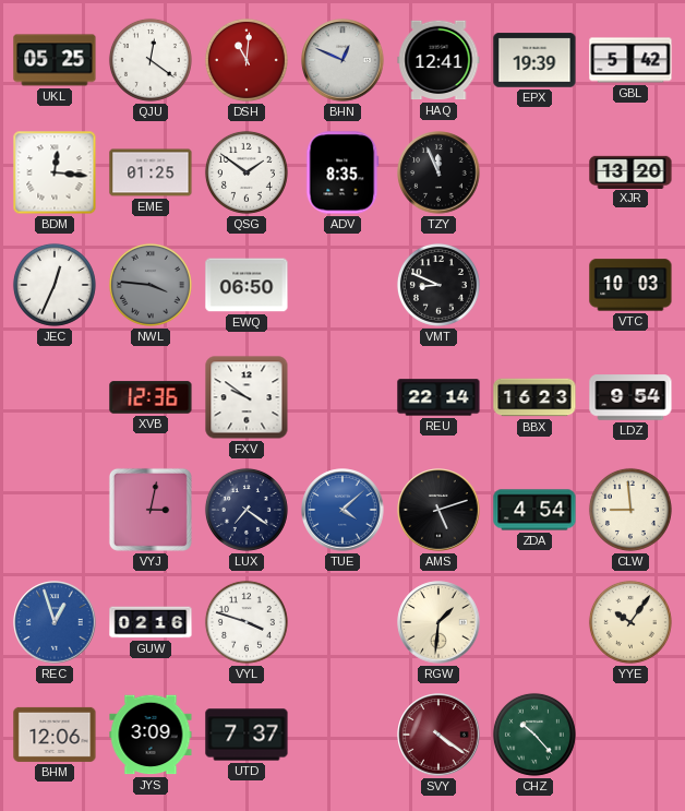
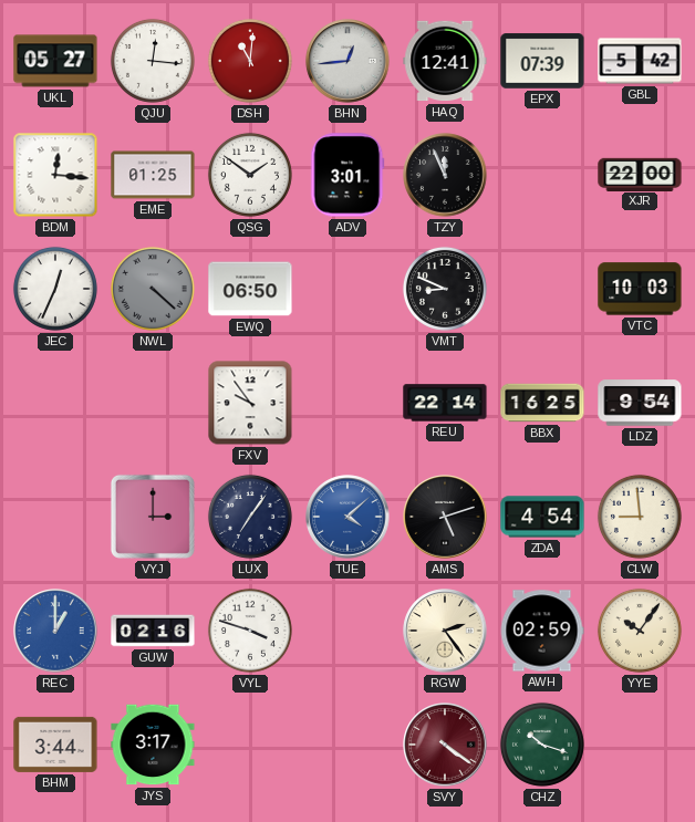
UKL: 05:25 -> 05:27
QJU: 12:21 -> 12:16
BHN: 12:49 -> 12:44
EPX: 19:39 -> 07:39
ADV: 8:35 -> 3:01
XJR: 13:20 -> 22:00
NWL: 3:46 -> 4:22
XVB: 12:36 -> none
FXV: 9:51 -> 9:54
BBX: 16:23 -> 16:25
VYJ: 3:02 -> 3:00
LUX: 7:21 -> 7:06
REC: 12:57 -> 1:00
RGW: 1:31 -> 2:24
AWH: none -> 02:59
BHM: 12:06 -> 3:44
JYS: 3:09 -> 3:17
UTD: 7:37 -> none
CHZ: 10:23 -> 10:18
